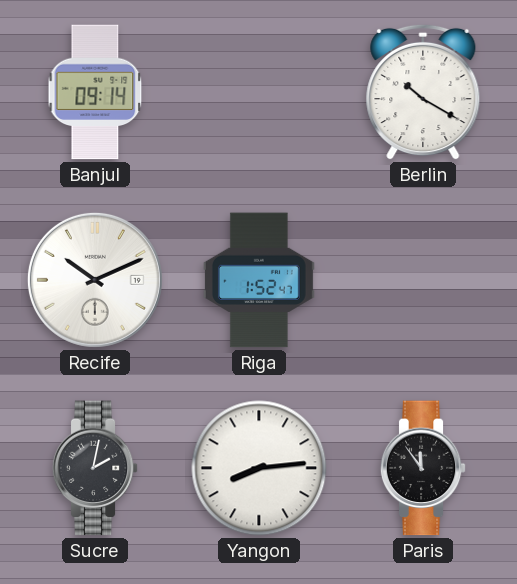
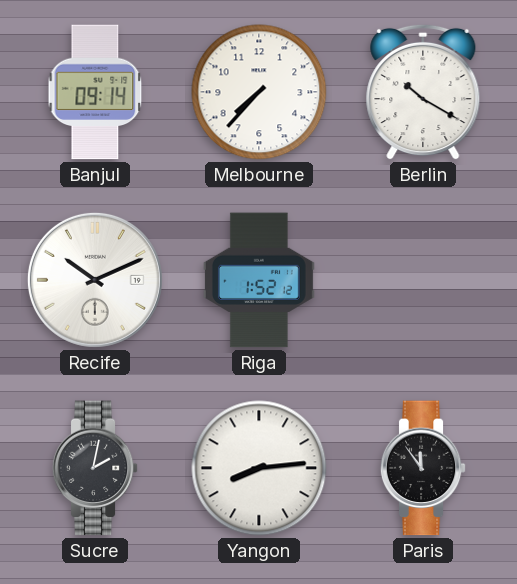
Melbourne: none -> 7:37
Riga: 1:52:47 -> 1:52:12
